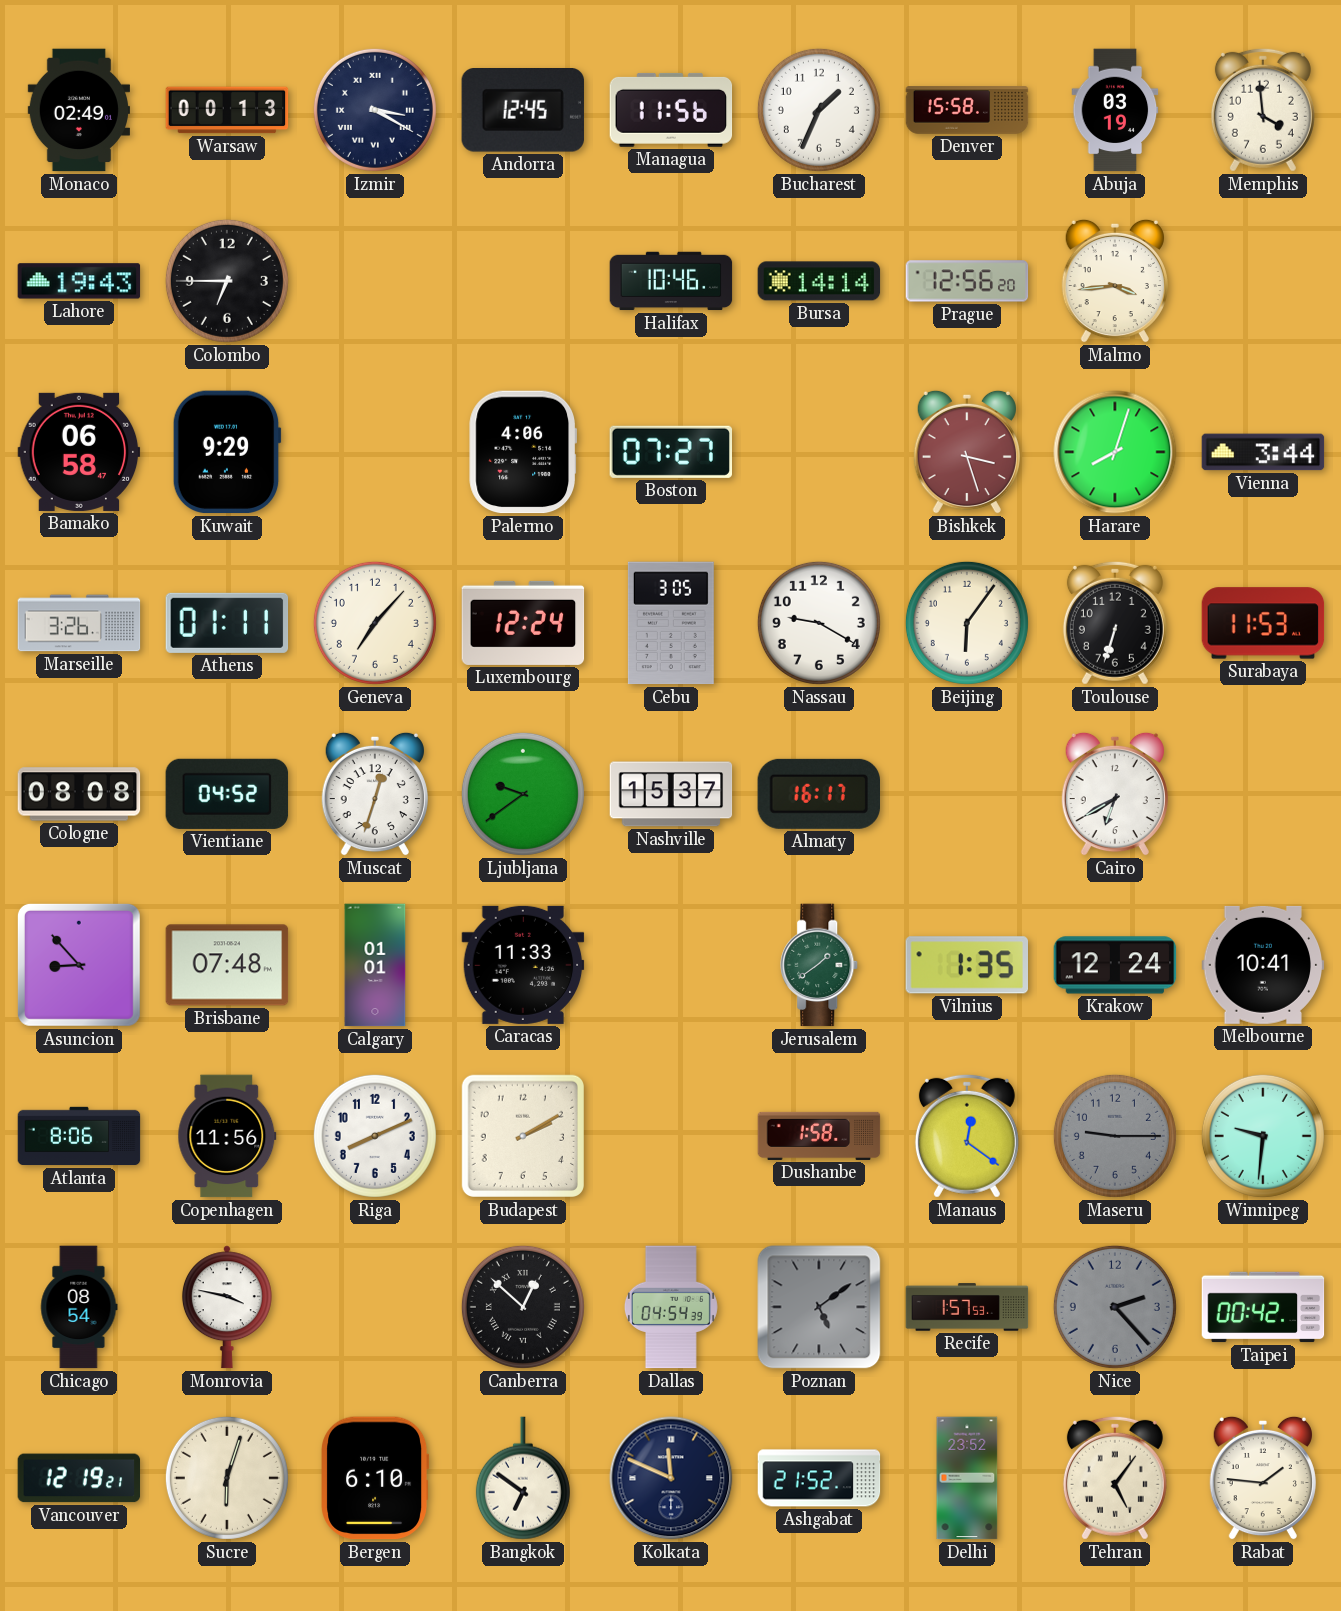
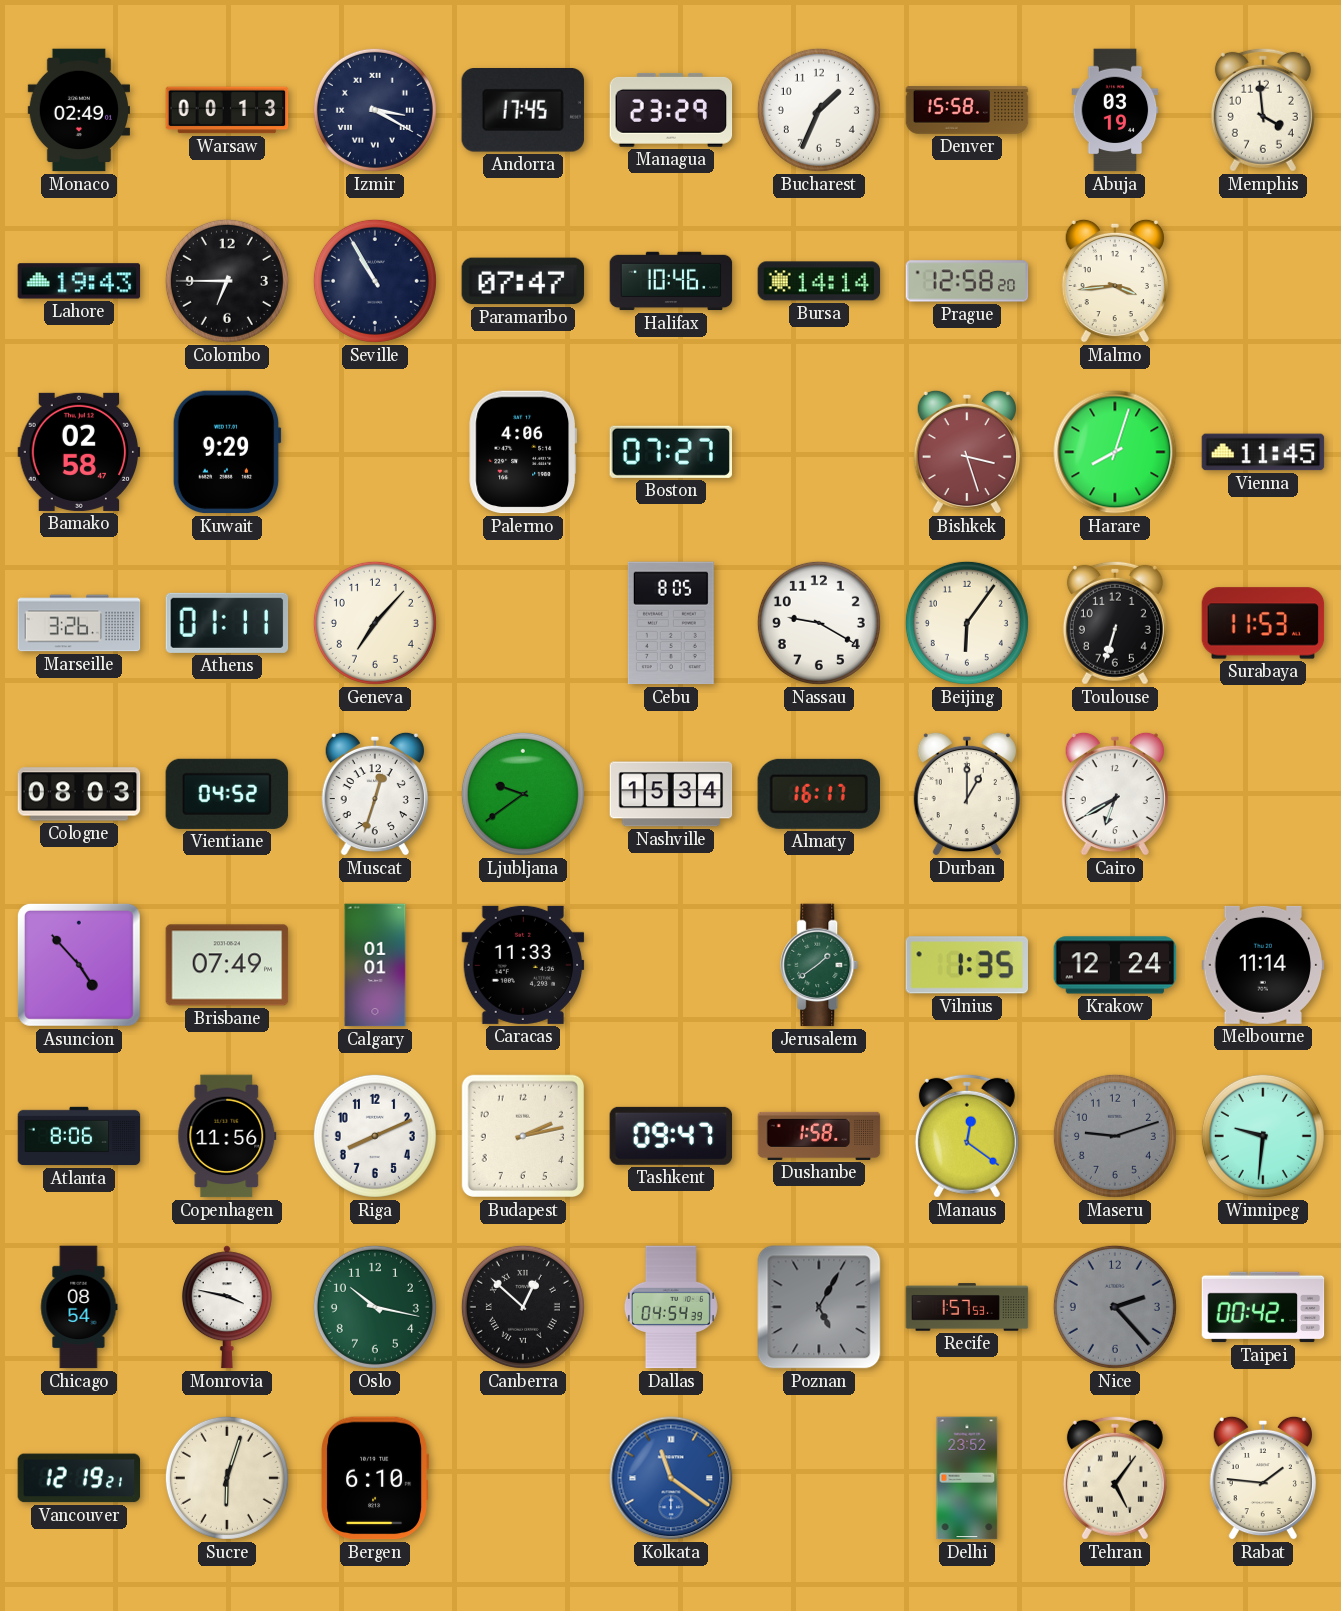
Andorra: 12:45 -> 17:45
Managua: 11:56 -> 23:29
Seville: none -> 10:55
Paramaribo: none -> 07:47
Prague: 12:56 -> 12:58
Bamako: 06:58 -> 02:58
Vienna: 3:44 -> 11:45
Luxembourg: 12:24 -> none
Cebu: 3:05 -> 8:05
Cologne: 08:08 -> 08:03
Nashville: 15:37 -> 15:34
Durban: none -> 1:00
Asuncion: 8:53 -> 4:53
Brisbane: 07:48 -> 07:49
Melbourne: 10:41 -> 11:14
Budapest: 2:10 -> 2:13
Tashkent: none -> 09:47
Maseru: 9:15 -> 9:12
Oslo: none -> 10:17
Poznan: 5:09 -> 5:05
Bangkok: 6:51 -> none
Kolkata: 11:49 -> 11:21
Kolkata dial: navy -> blue
Ashgabat: 21:52 -> none
